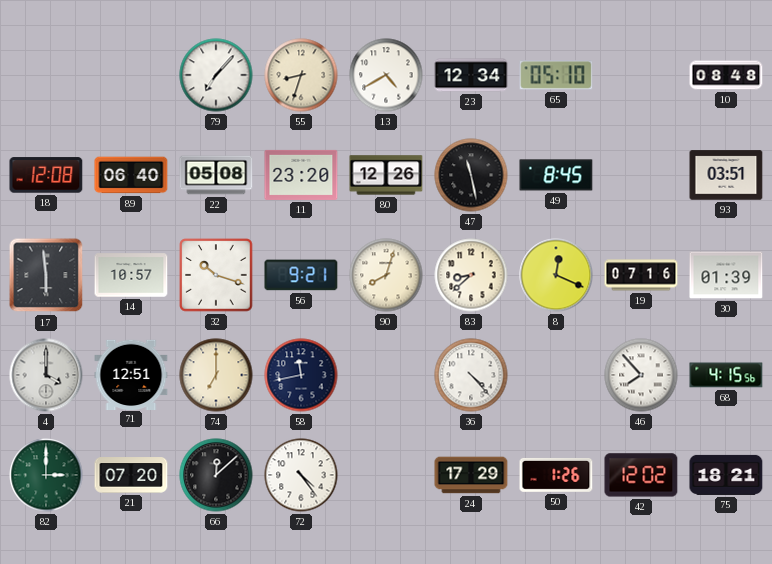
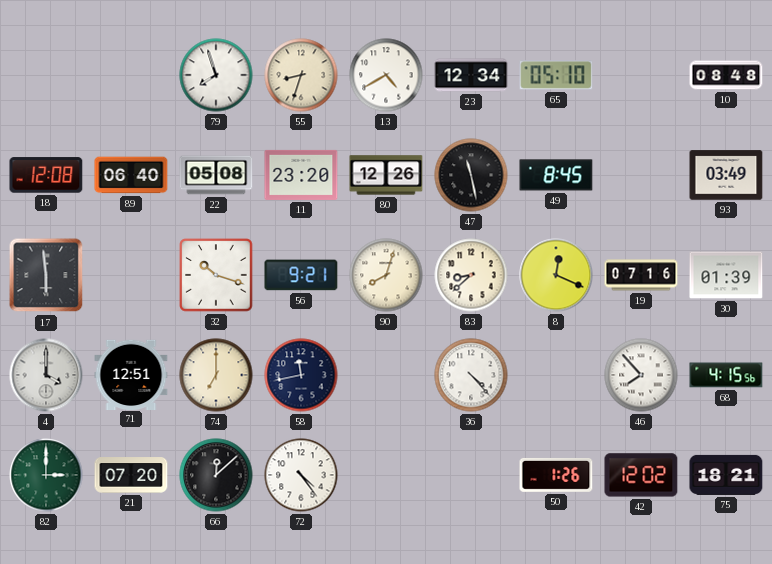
79: 7:07 -> 7:57
93: 03:51 -> 03:49
14: 10:57 -> none
24: 17:29 -> none
